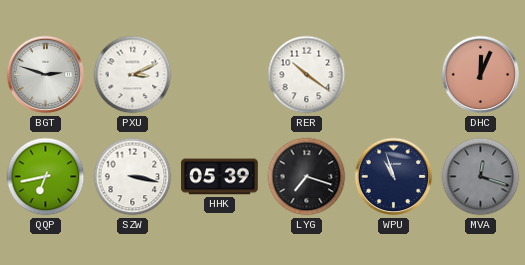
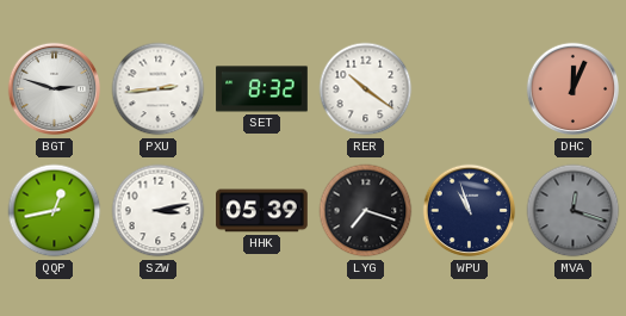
PXU: 3:11 -> 2:44
SET: none -> 8:32
QQP: 6:43 -> 12:43
SZW: 3:17 -> 3:13
